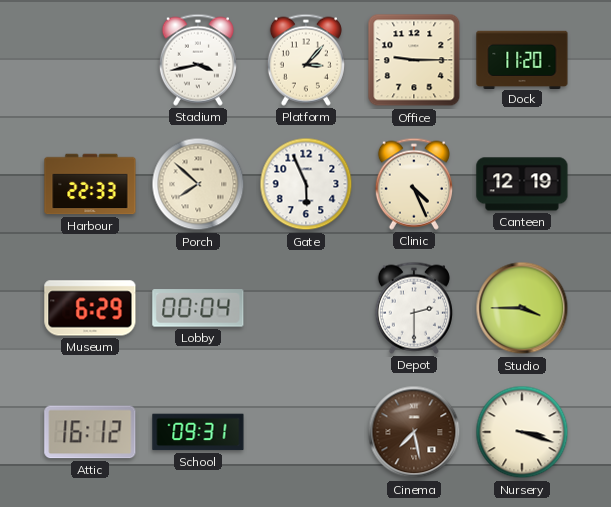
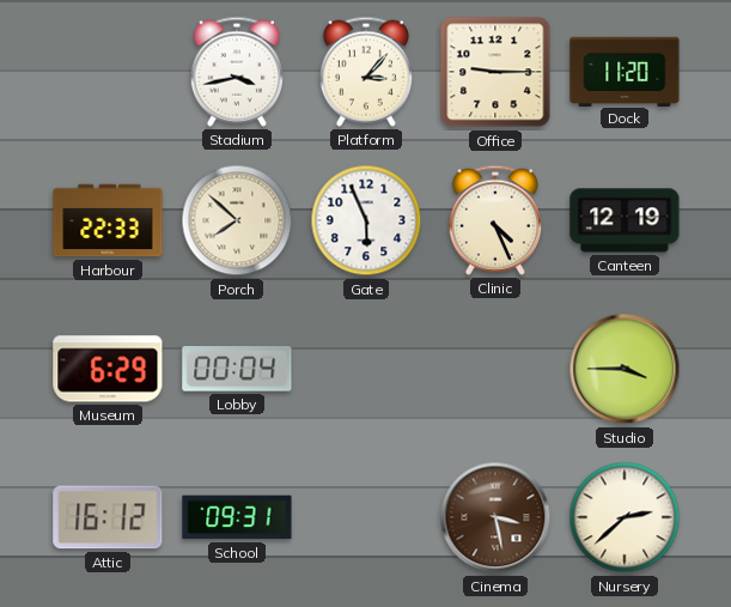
Depot: 2:30 -> none
Cinema: 7:28 -> 3:28
Nursery: 3:18 -> 2:38
